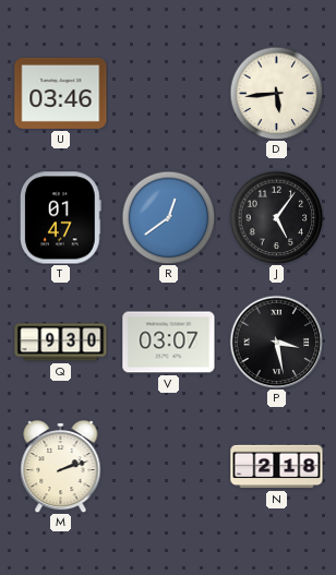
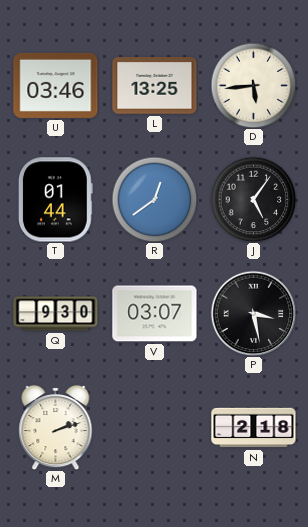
L: none -> 13:25
T: 01:47 -> 01:44
